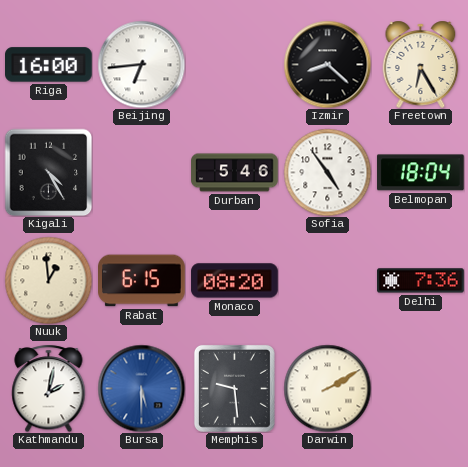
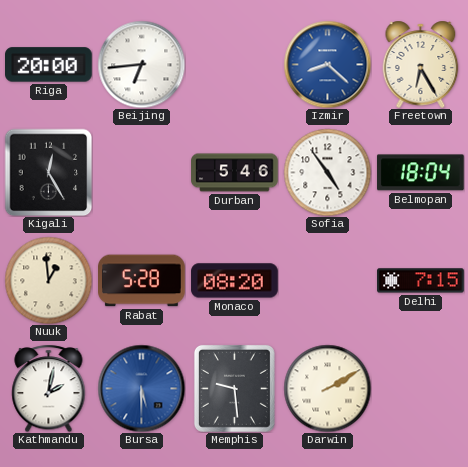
Riga: 16:00 -> 20:00
Izmir dial: black -> blue
Kigali: 4:25 -> 12:25
Rabat: 6:15 -> 5:28
Delhi: 7:36 -> 7:15
